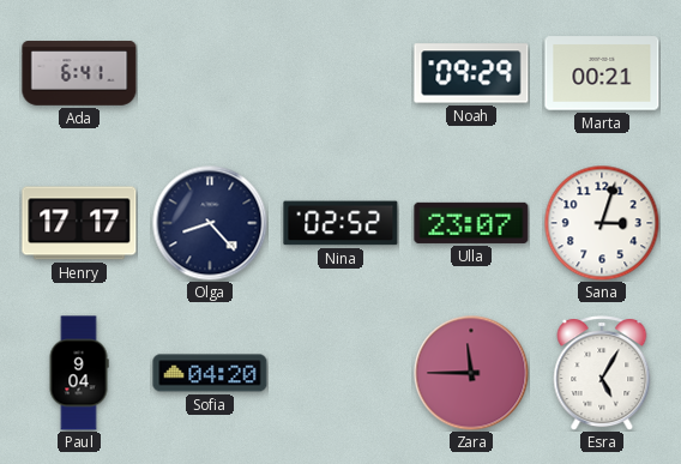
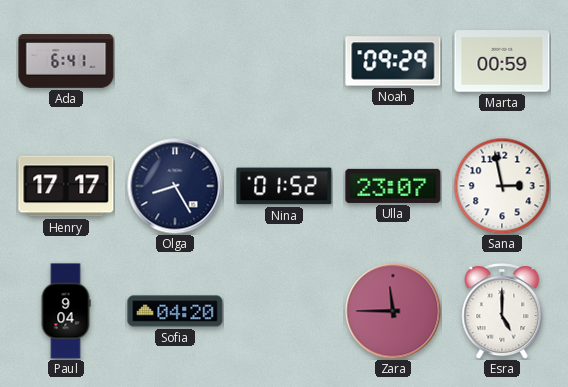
Marta: 00:21 -> 00:59
Olga: 8:23 -> 8:25
Nina: 02:52 -> 01:52
Sana: 3:03 -> 2:58
Esra: 5:05 -> 5:00
